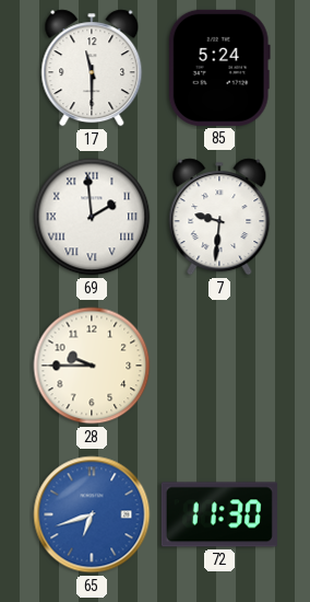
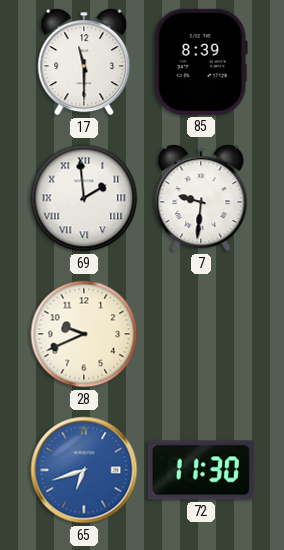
85: 5:24 -> 8:39
28: 9:45 -> 9:41
